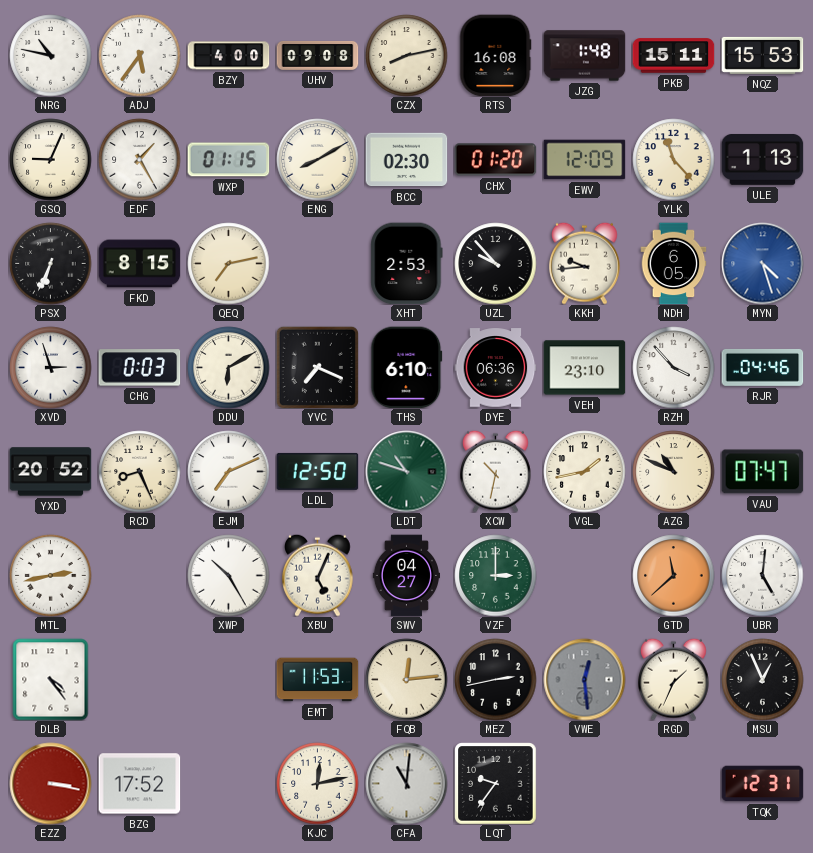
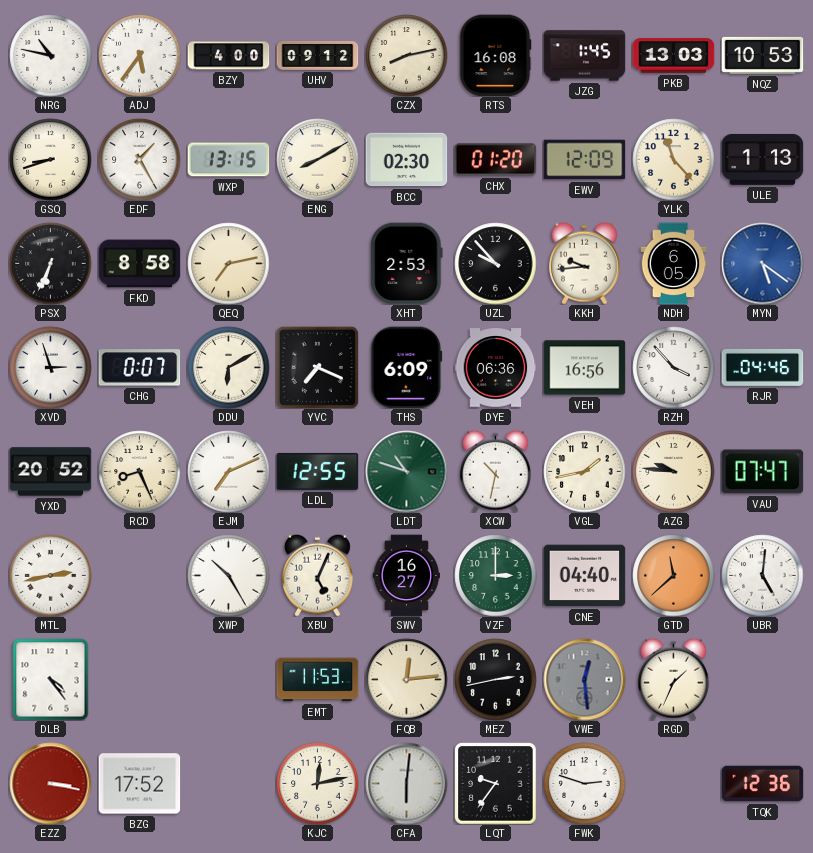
UHV: 09:08 -> 09:12
JZG: 1:48 -> 1:45
PKB: 15:11 -> 13:03
NQZ: 15:53 -> 10:53
GSQ: 9:04 -> 8:42
WXP: 01:15 -> 13:15
FKD: 8:15 -> 8:58
MYN: 4:27 -> 5:21
CHG: 0:03 -> 0:07
THS: 6:10 -> 6:09
VEH: 23:10 -> 16:56
LDL: 12:50 -> 12:55
AZG: 10:49 -> 9:46
SWV: 04:27 -> 16:27
CNE: none -> 04:40
MSU: 12:56 -> none
CFA: 11:01 -> 6:01
FWK: none -> 2:48
TQK: 12:31 -> 12:36
